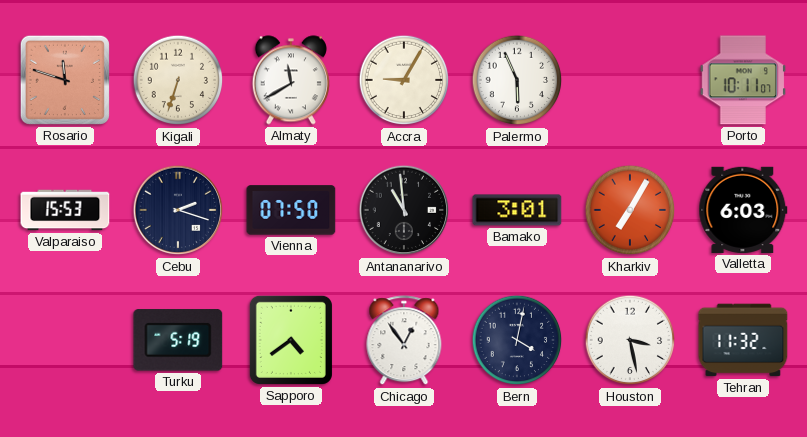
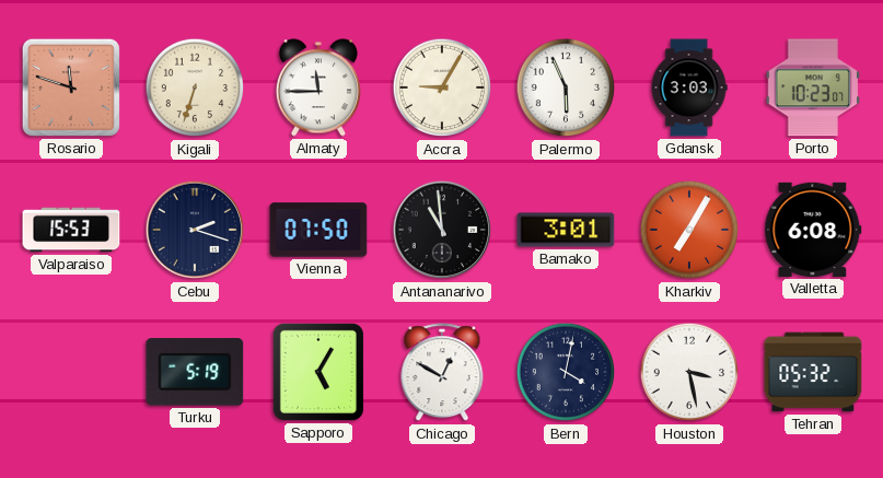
Almaty: 11:40 -> 11:45
Gdansk: none -> 3:03
Porto: 10:11 -> 10:23
Valletta: 6:03 -> 6:08
Sapporo: 4:39 -> 5:05
Chicago: 12:54 -> 12:50
Tehran: 11:32 -> 05:32
